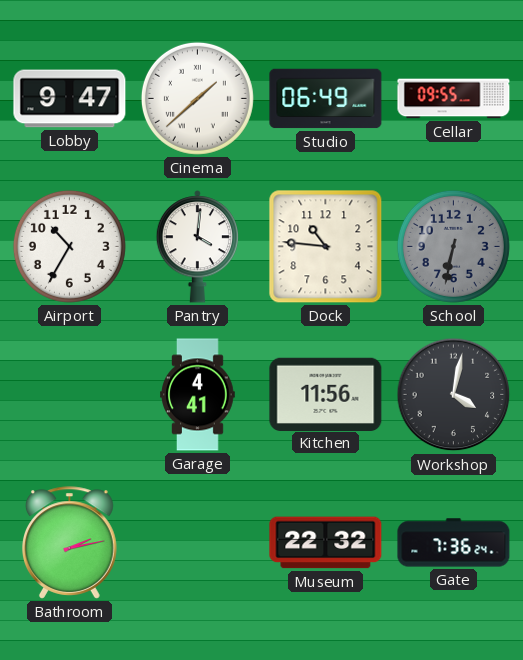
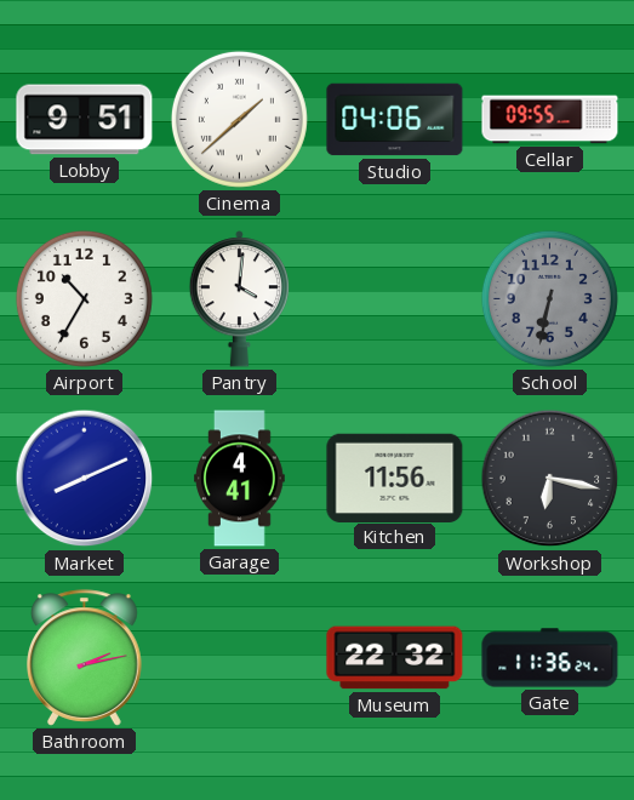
Lobby: 9:47 -> 9:51
Studio: 06:49 -> 04:06
Dock: 10:46 -> none
Market: none -> 8:11
Workshop: 4:02 -> 6:17
Gate: 7:36 -> 11:36
